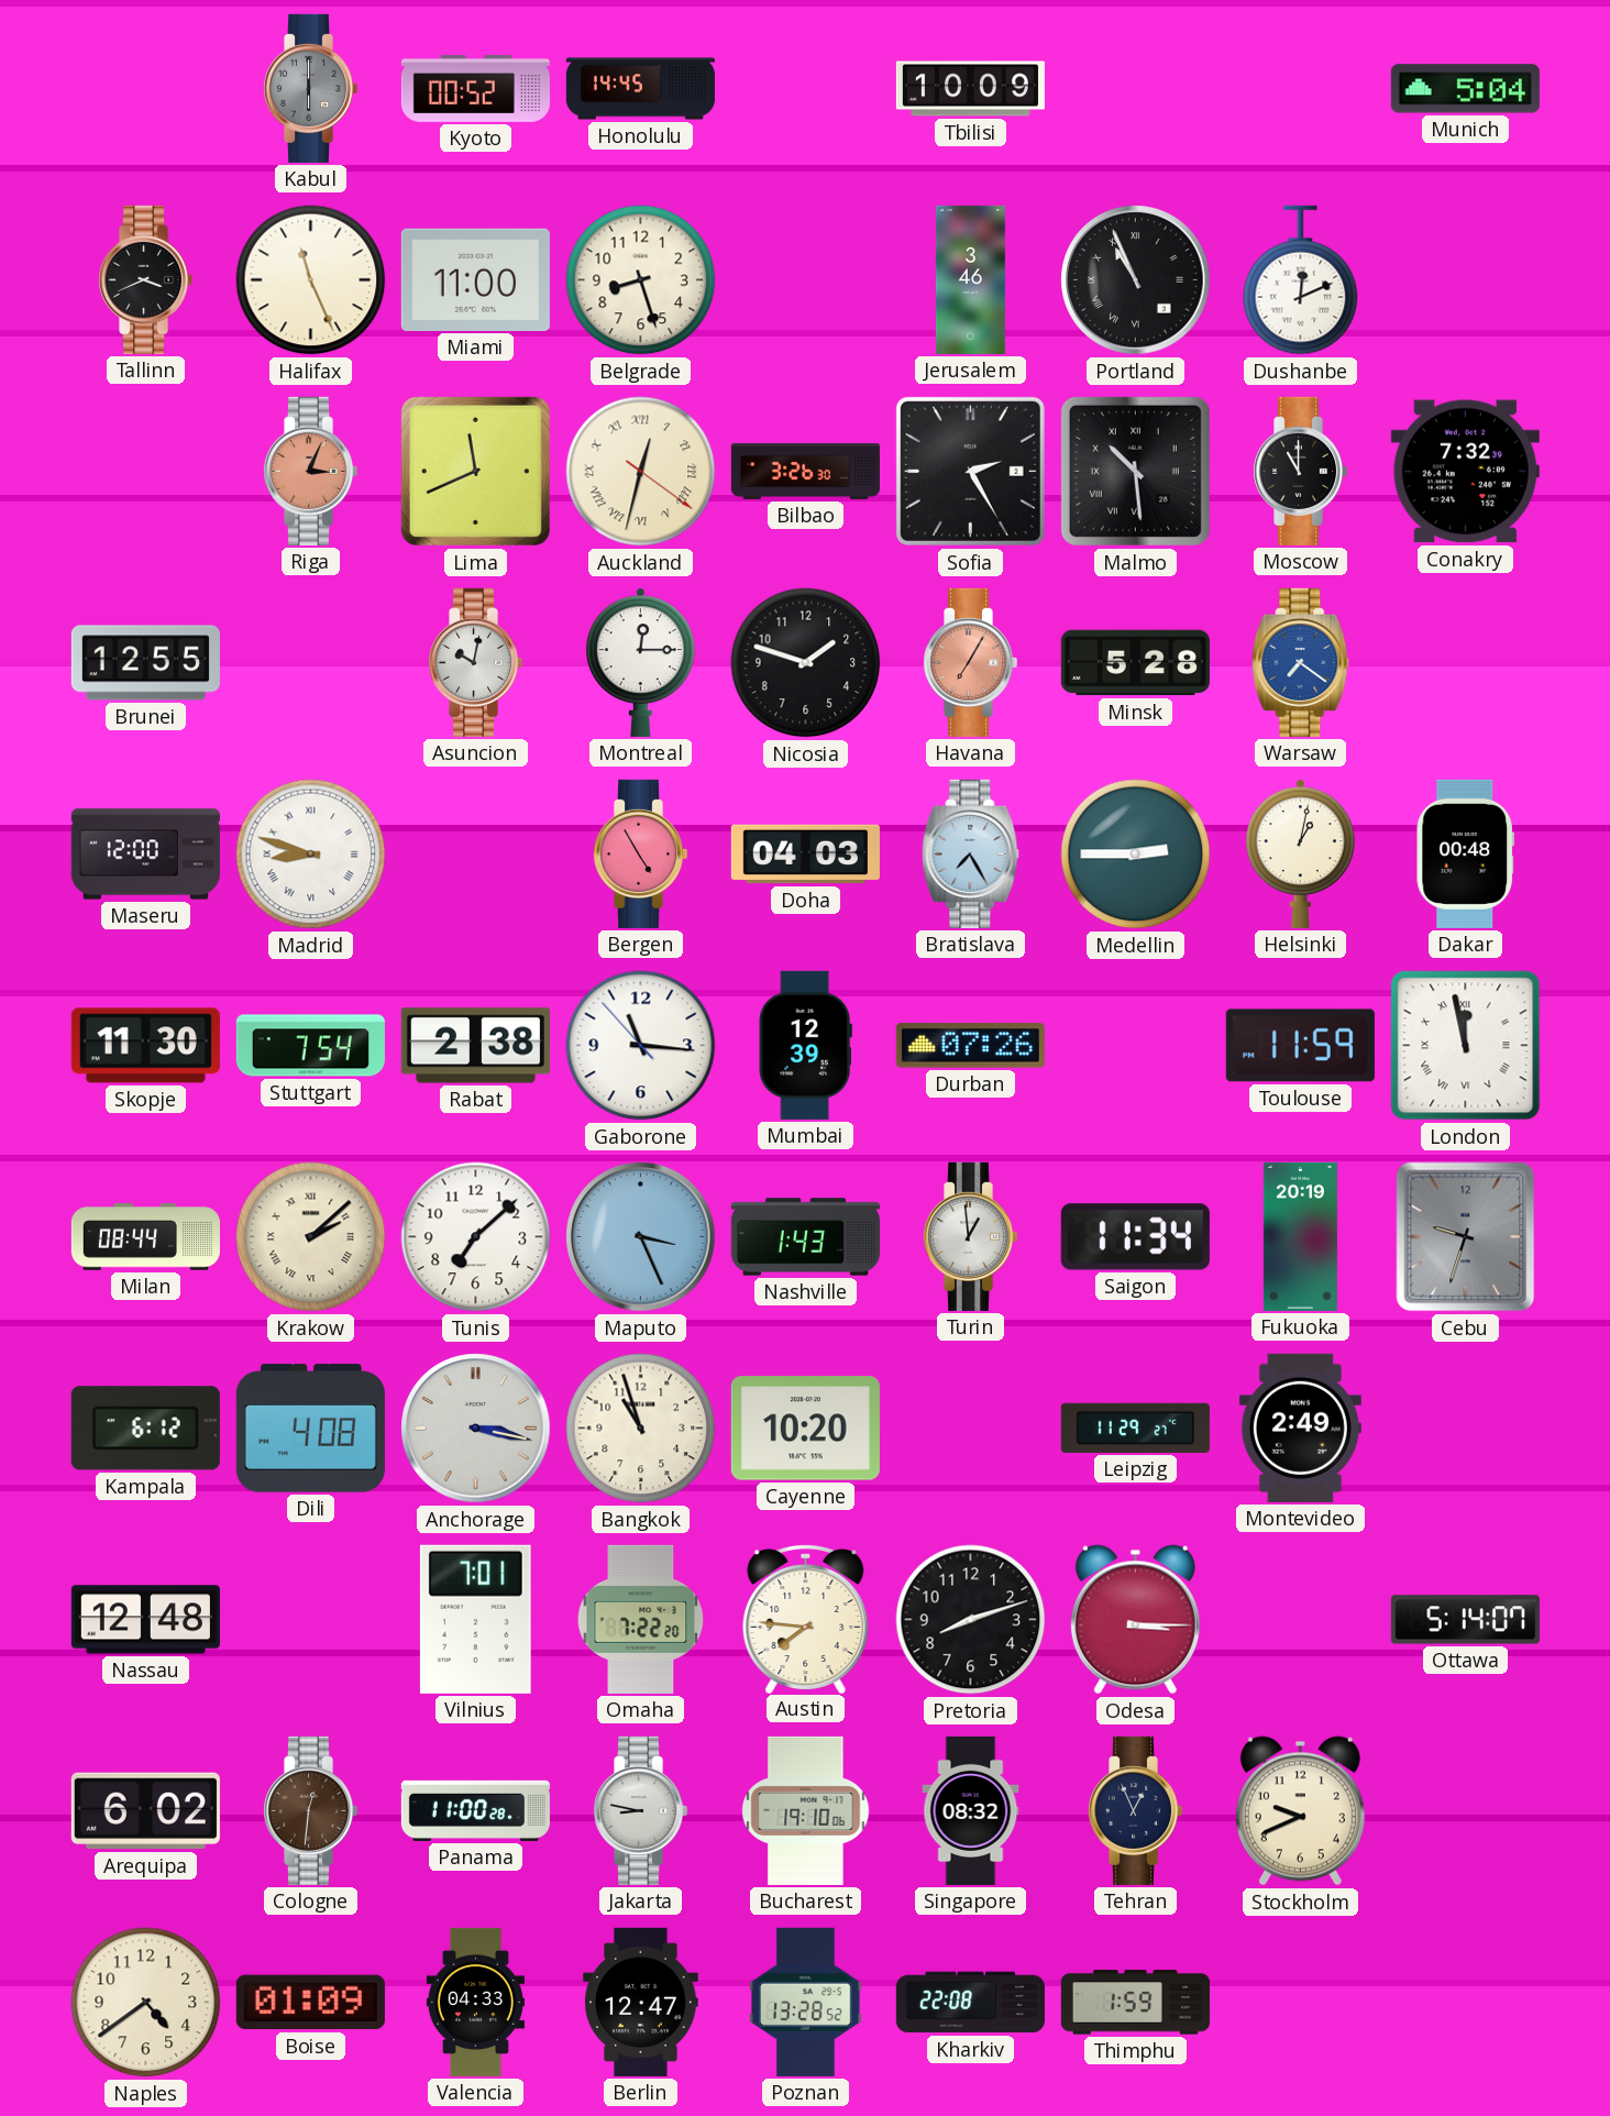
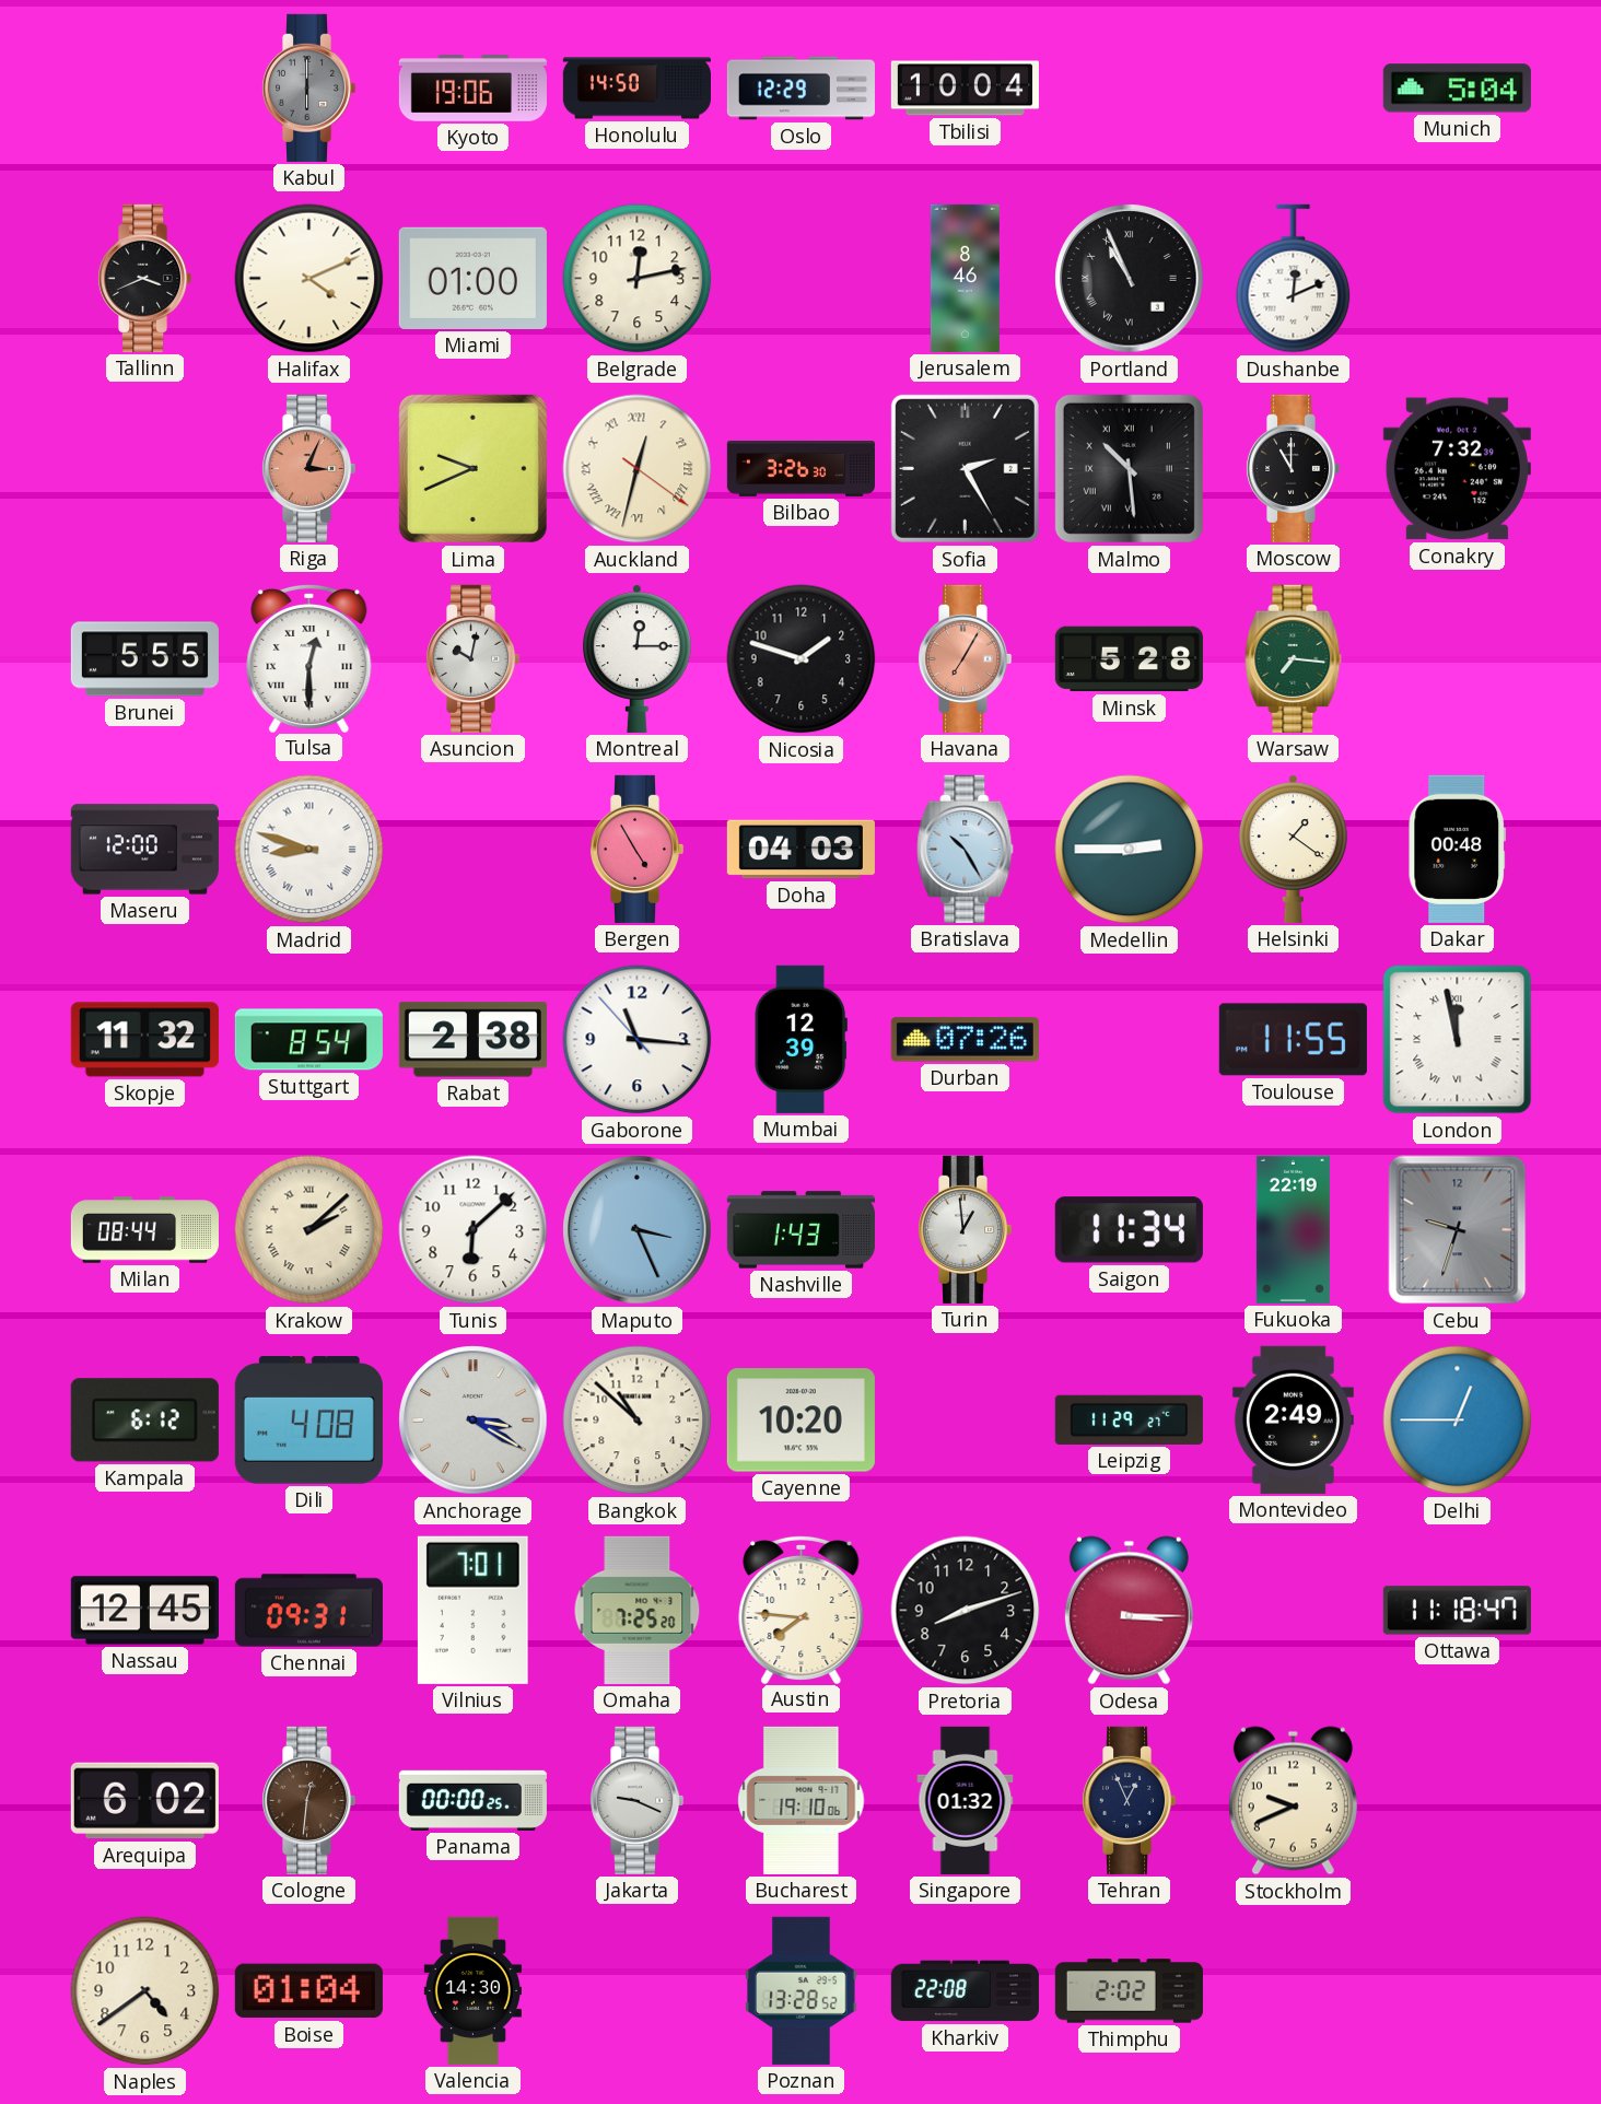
Kyoto: 00:52 -> 19:06
Honolulu: 14:45 -> 14:50
Oslo: none -> 12:29
Tbilisi: 10:09 -> 10:04
Halifax: 11:26 -> 4:11
Miami: 11:00 -> 01:00
Belgrade: 8:27 -> 12:13
Jerusalem: 3:46 -> 8:46
Lima: 11:41 -> 9:41
Brunei: 12:55 -> 5:55
Tulsa: none -> 12:30
Warsaw: 7:21 -> 7:16
Warsaw dial: blue -> green
Bratislava: 7:25 -> 10:25
Helsinki: 1:02 -> 1:21
Skopje: 11:30 -> 11:32
Stuttgart: 7:54 -> 8:54
Toulouse: 11:59 -> 11:55
Tunis: 7:08 -> 6:08
Fukuoka: 20:19 -> 22:19
Anchorage: 3:17 -> 3:20
Bangkok: 10:57 -> 10:52
Delhi: none -> 12:45
Nassau: 12:48 -> 12:45
Chennai: none -> 09:31
Omaha: 7:22 -> 7:25
Ottawa: 5:14 -> 11:18
Panama: 11:00 -> 00:00
Jakarta: 8:47 -> 9:19
Singapore: 08:32 -> 01:32
Boise: 01:09 -> 01:04
Valencia: 04:33 -> 14:30
Berlin: 12:47 -> none
Thimphu: 1:59 -> 2:02
